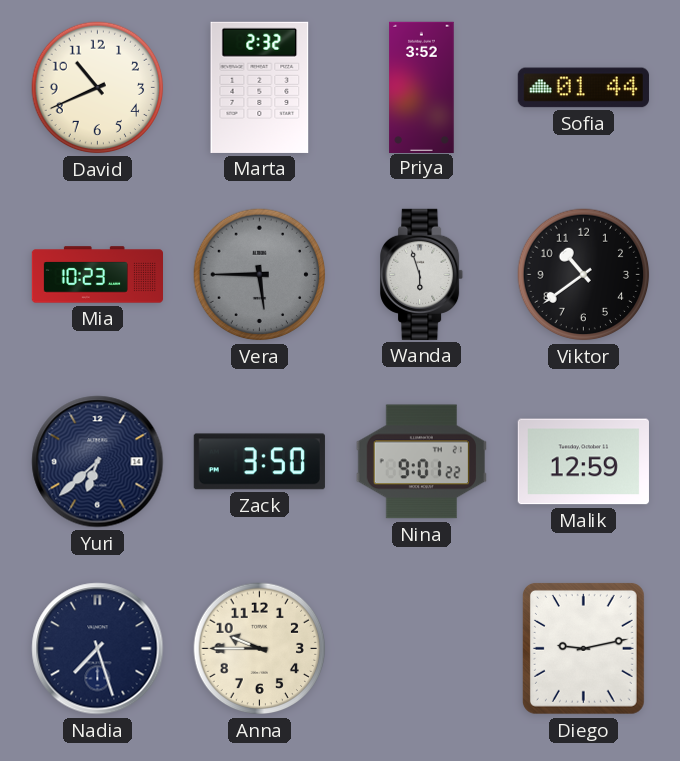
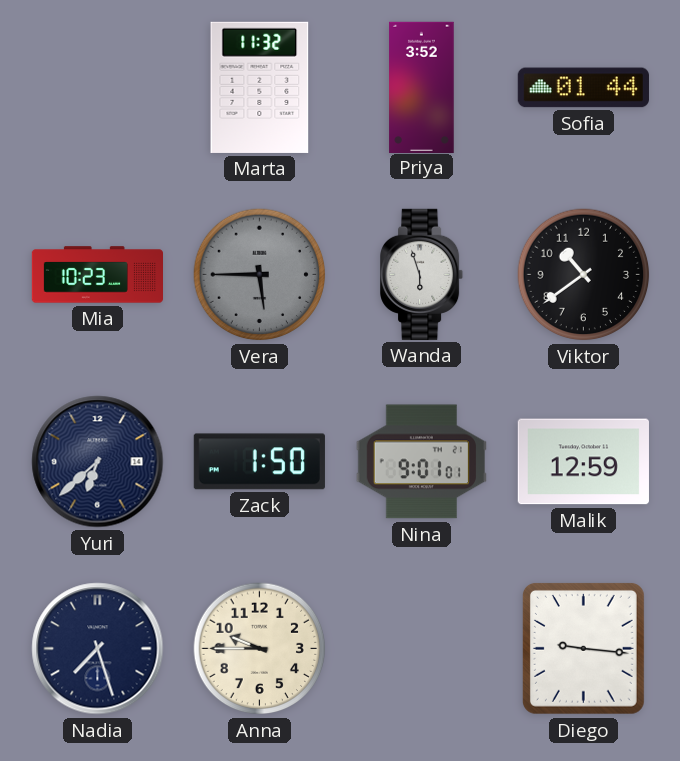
David: 10:41 -> none
Marta: 2:32 -> 11:32
Zack: 3:50 -> 1:50
Nina: 9:01:22 -> 9:01:01
Diego: 9:13 -> 9:16
